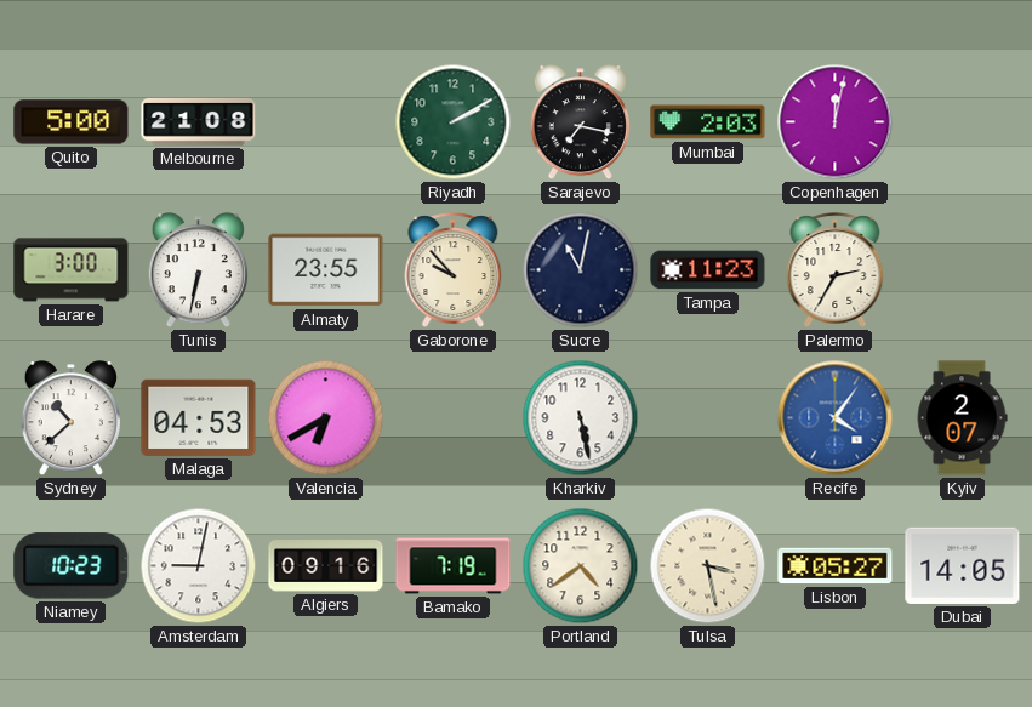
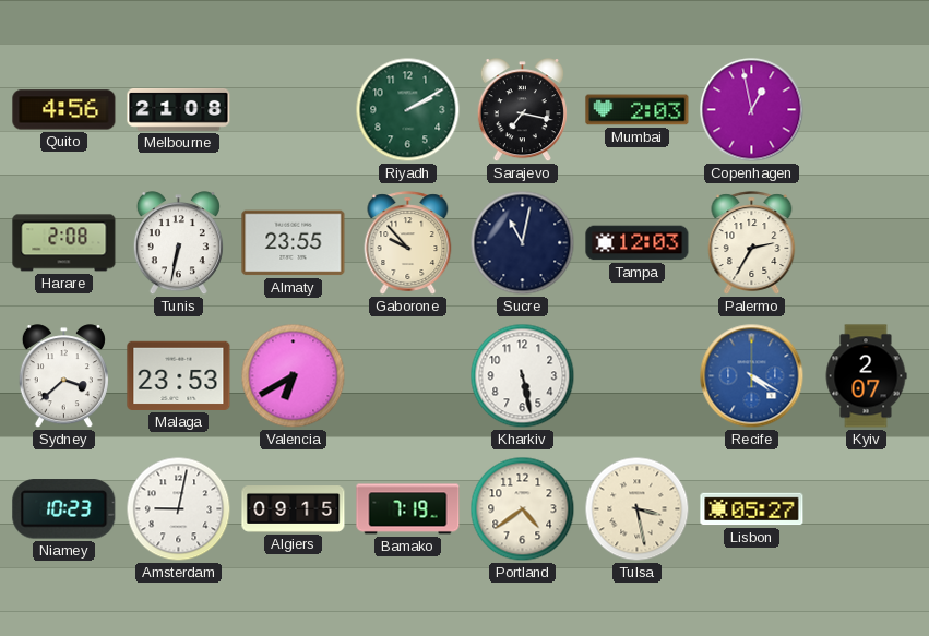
Quito: 5:00 -> 4:56
Copenhagen: 12:02 -> 12:58
Harare: 3:00 -> 2:08
Tampa: 11:23 -> 12:03
Sydney: 10:38 -> 3:38
Malaga: 04:53 -> 23:53
Recife: 4:06 -> 4:20
Algiers: 09:16 -> 09:15
Dubai: 14:05 -> none
